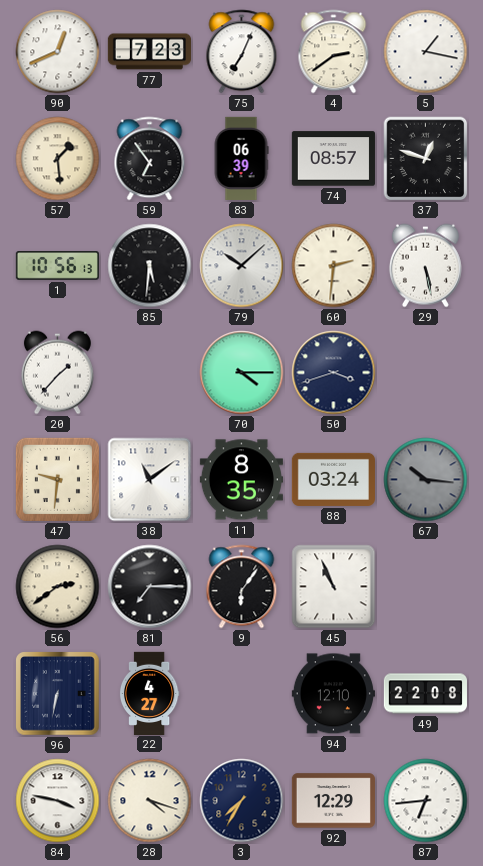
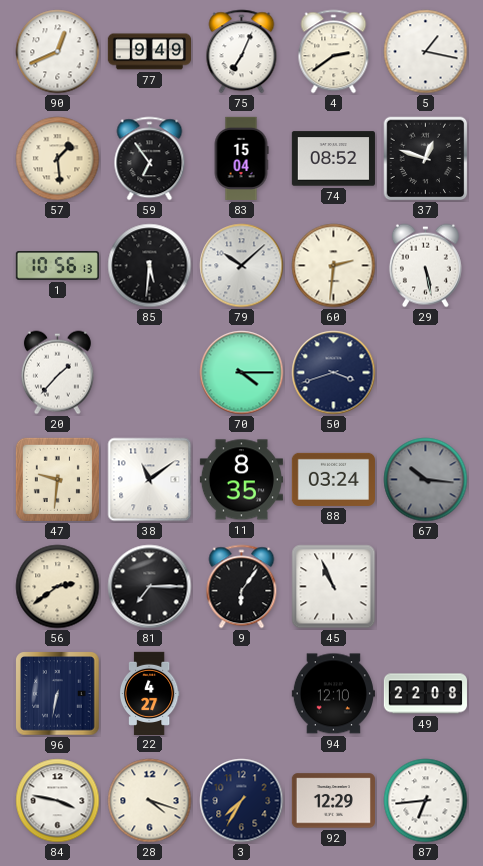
77: 7:23 -> 9:49
83: 06:39 -> 15:04
74: 08:57 -> 08:52
